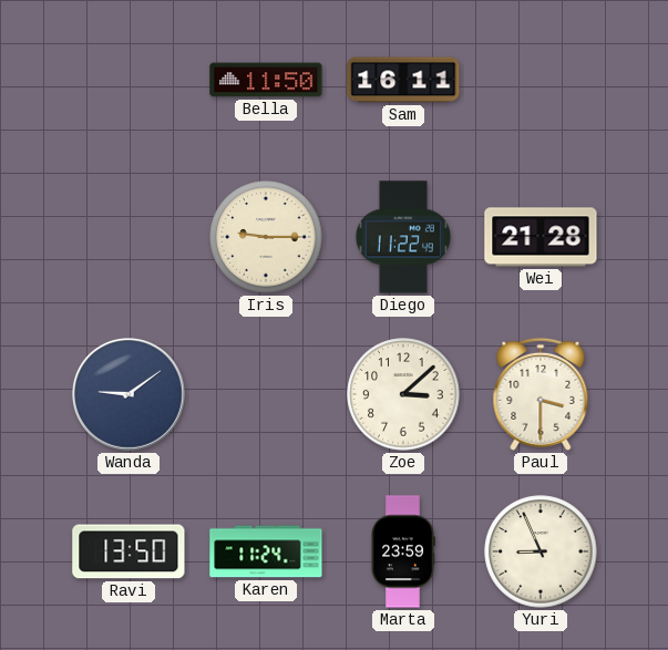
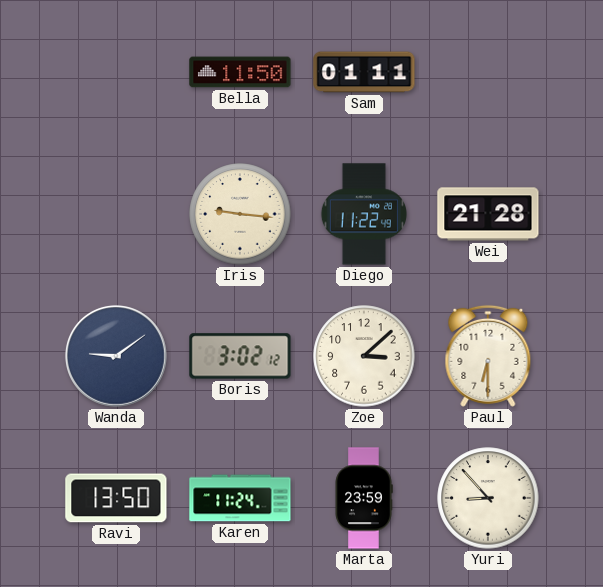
Sam: 16:11 -> 01:11
Iris: 9:15 -> 9:16
Boris: none -> 3:02
Paul: 3:30 -> 6:30
Yuri: 8:56 -> 8:53
